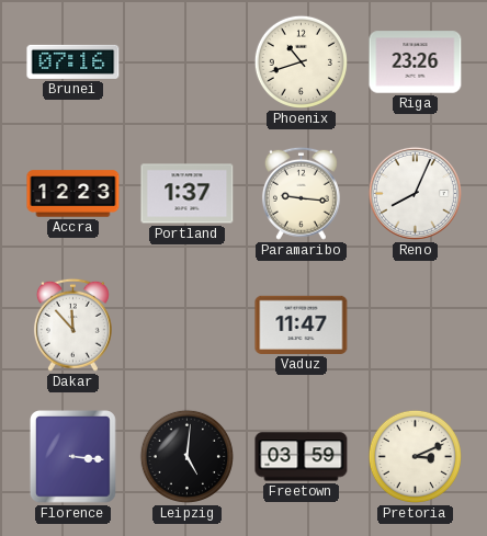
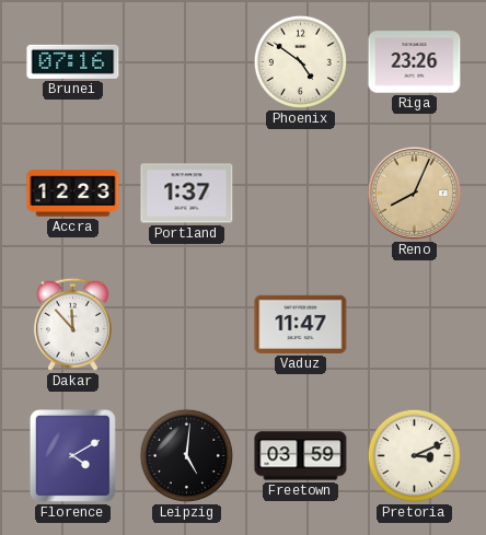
Phoenix: 10:42 -> 4:51
Paramaribo: 9:16 -> none
Reno dial: white -> champagne
Florence: 3:16 -> 4:10
